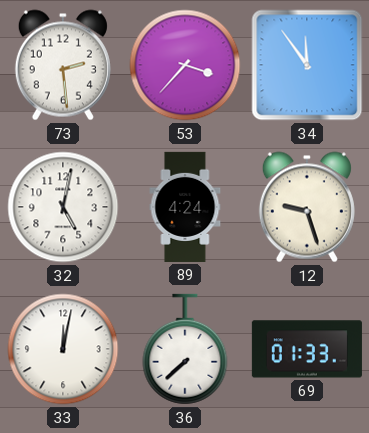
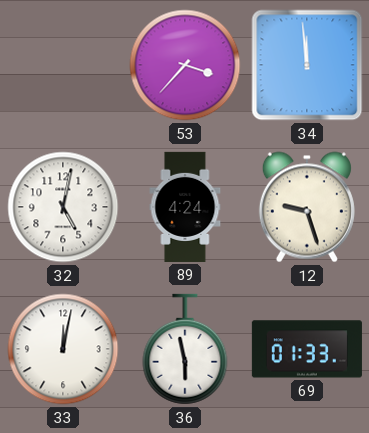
73: 2:29 -> none
34: 11:54 -> 11:59
36: 7:38 -> 5:58
